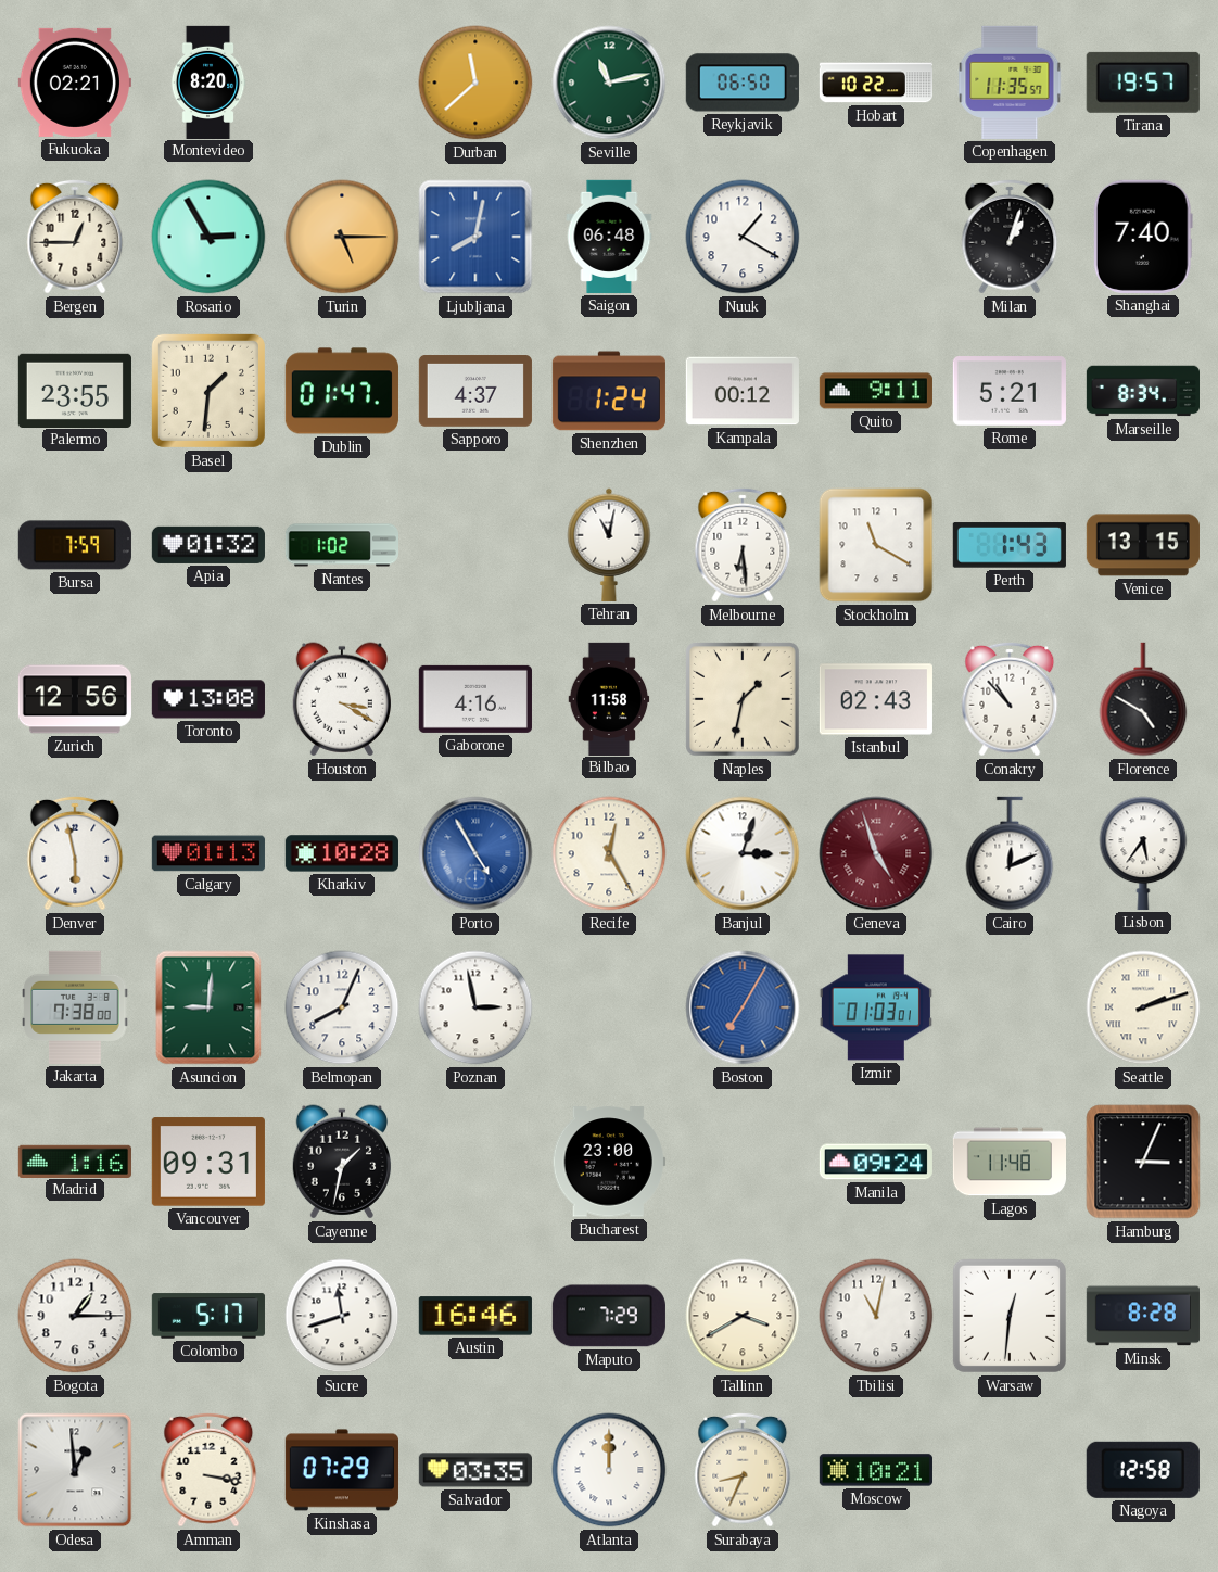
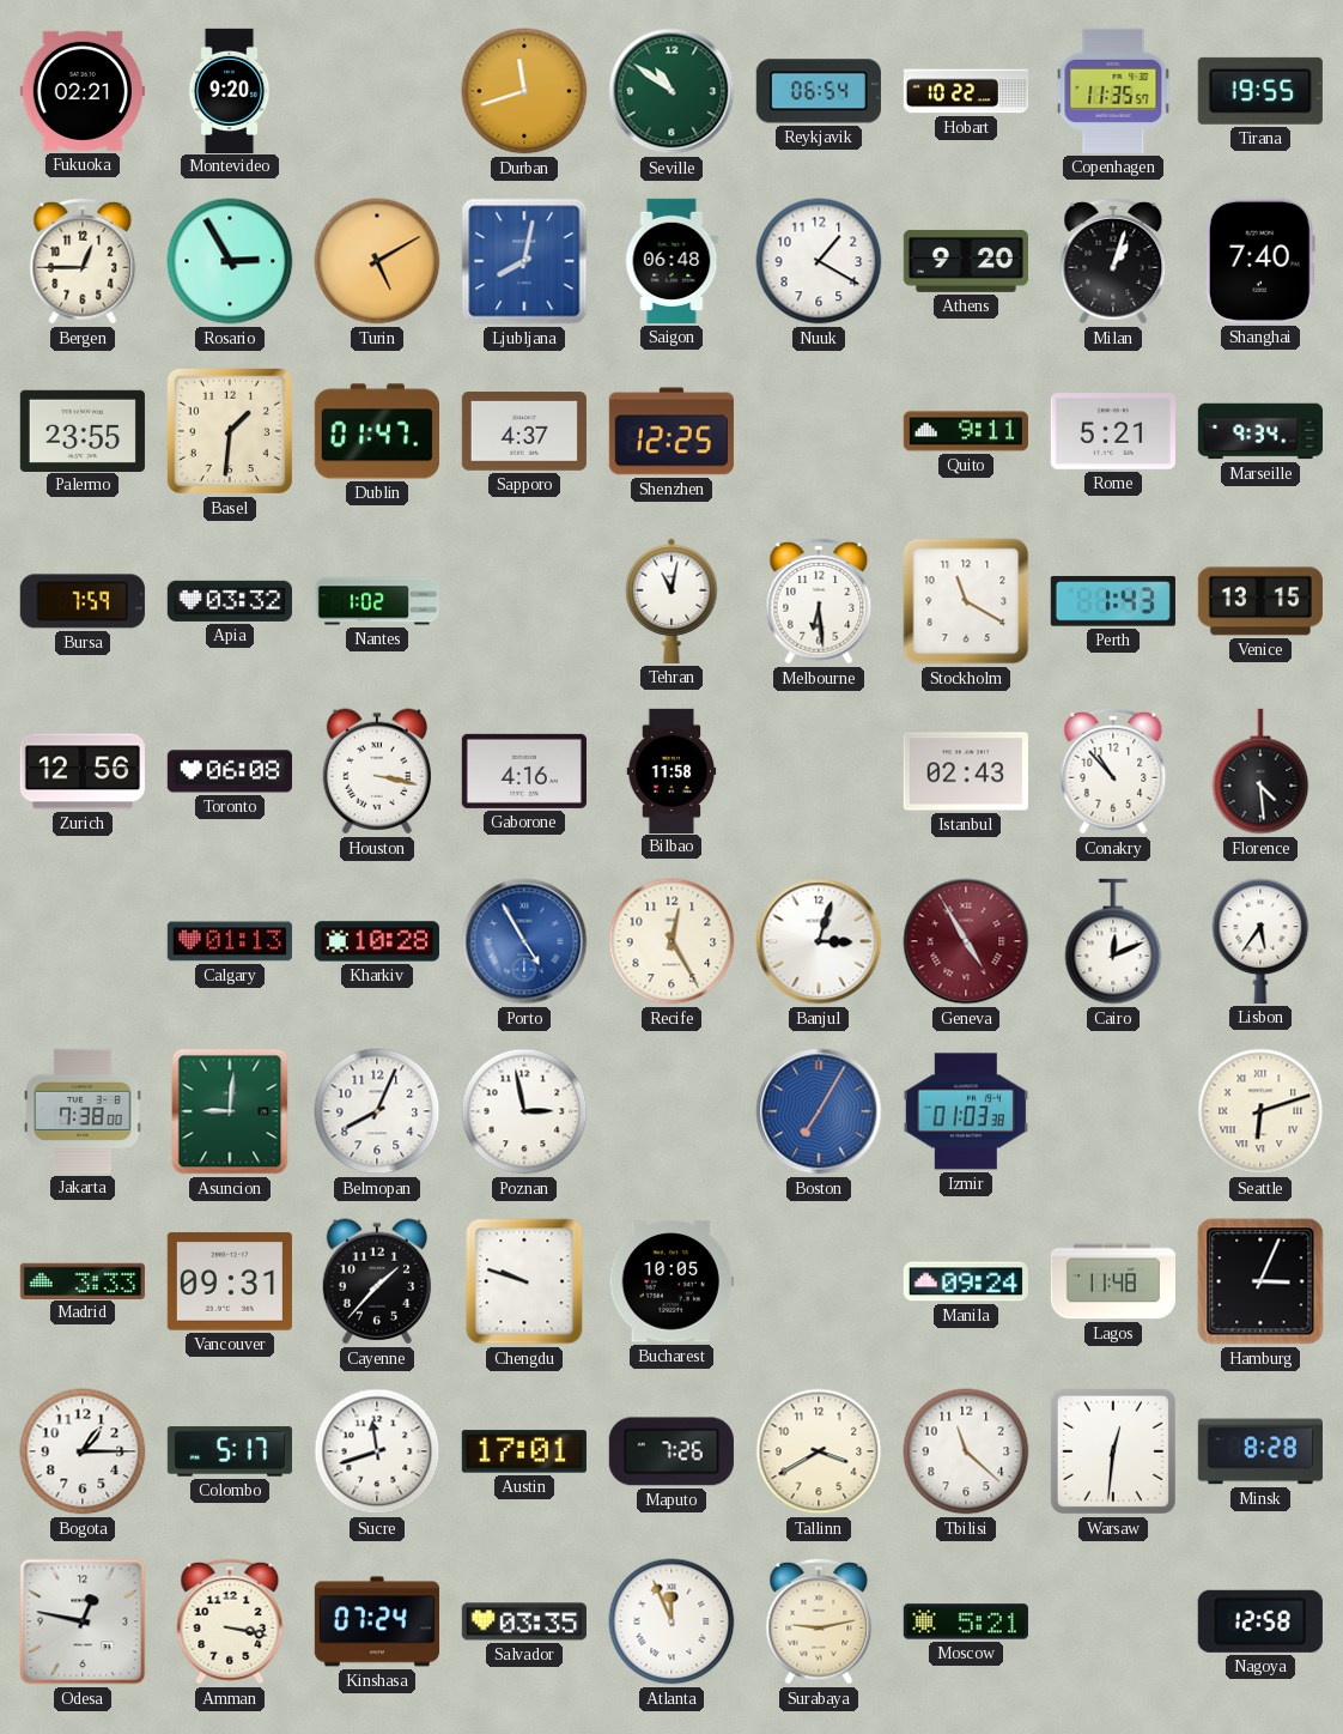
Montevideo: 8:20 -> 9:20
Durban: 11:38 -> 11:42
Seville: 11:13 -> 10:51
Reykjavik: 06:50 -> 06:54
Tirana: 19:57 -> 19:55
Turin: 5:15 -> 5:10
Athens: none -> 9:20
Shenzhen: 1:24 -> 12:25
Kampala: 00:12 -> none
Marseille: 8:34 -> 9:34
Apia: 01:32 -> 03:32
Toronto: 13:08 -> 06:08
Houston: 3:20 -> 3:17
Naples: 1:32 -> none
Florence: 4:50 -> 4:29
Denver: 5:58 -> none
Geneva: 4:57 -> 4:55
Izmir: 01:03:01 -> 01:03:38
Seattle: 2:12 -> 6:12
Madrid: 1:16 -> 3:33
Cayenne: 1:32 -> 1:37
Chengdu: none -> 9:48
Bucharest: 23:00 -> 10:05
Austin: 16:46 -> 17:01
Maputo: 7:29 -> 7:26
Tbilisi: 11:02 -> 11:22
Odesa: 12:59 -> 12:47
Kinshasa: 07:29 -> 07:24
Atlanta: 12:00 -> 11:56
Surabaya: 8:34 -> 9:13
Moscow: 10:21 -> 5:21
